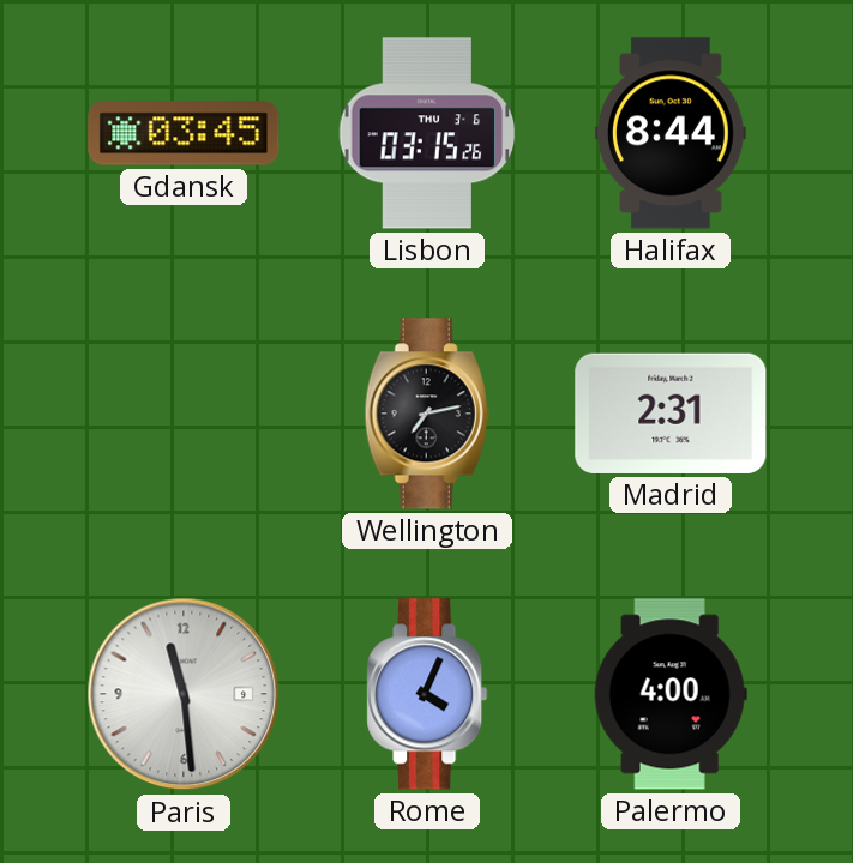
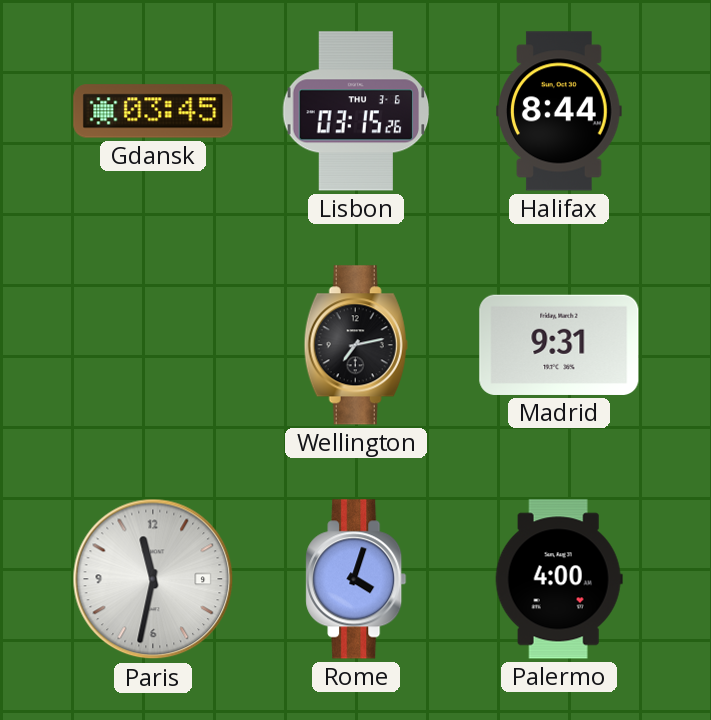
Madrid: 2:31 -> 9:31
Paris: 11:29 -> 11:32
Rome: 4:04 -> 4:03
